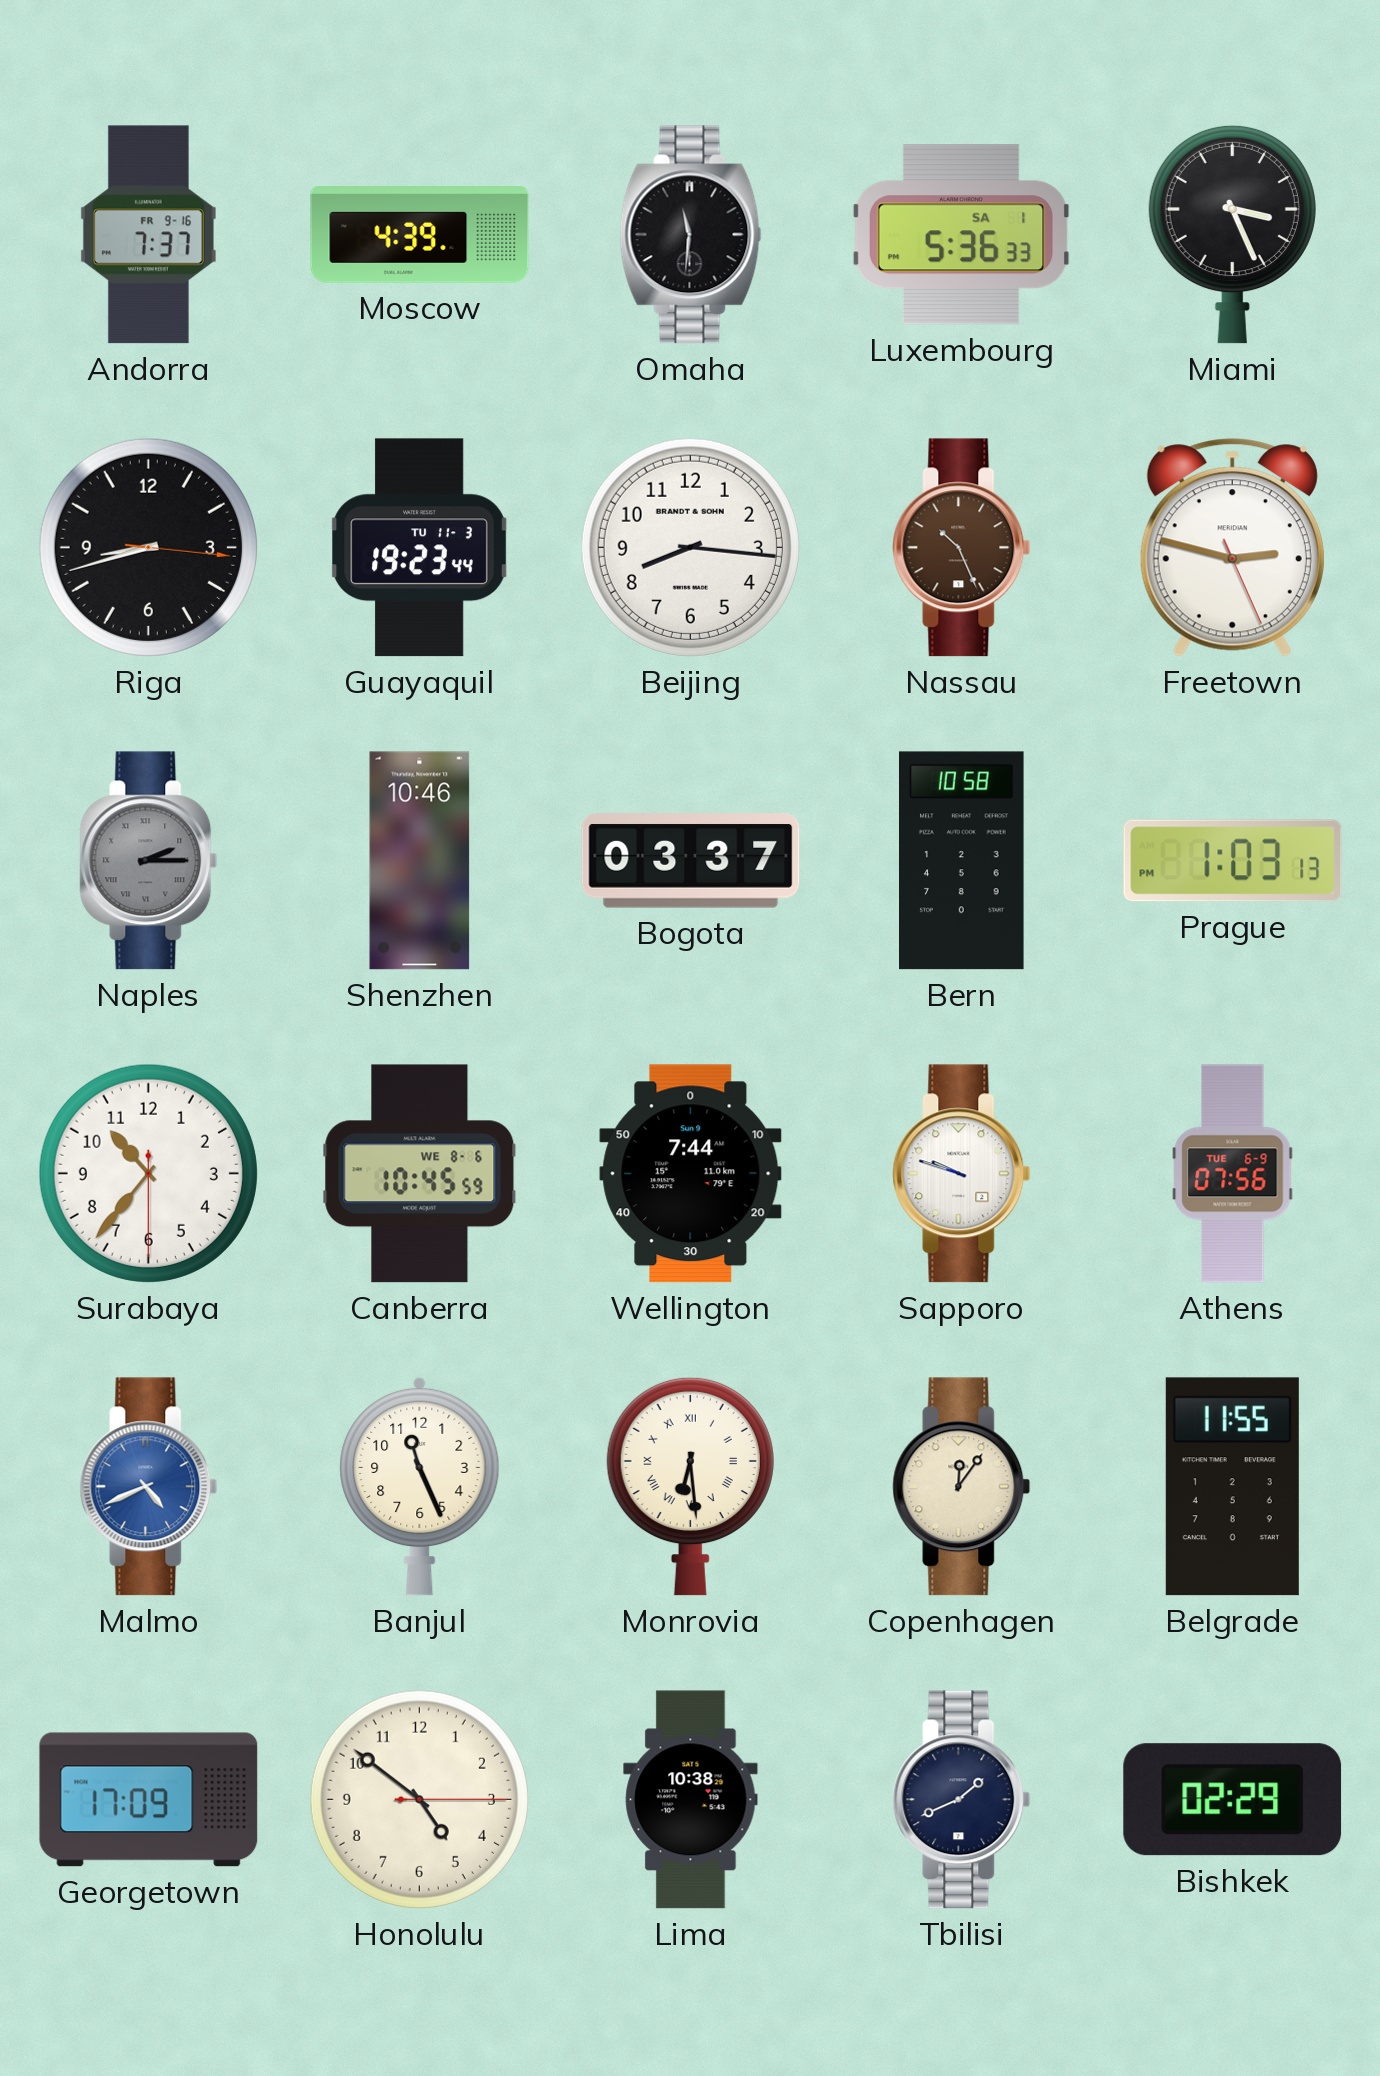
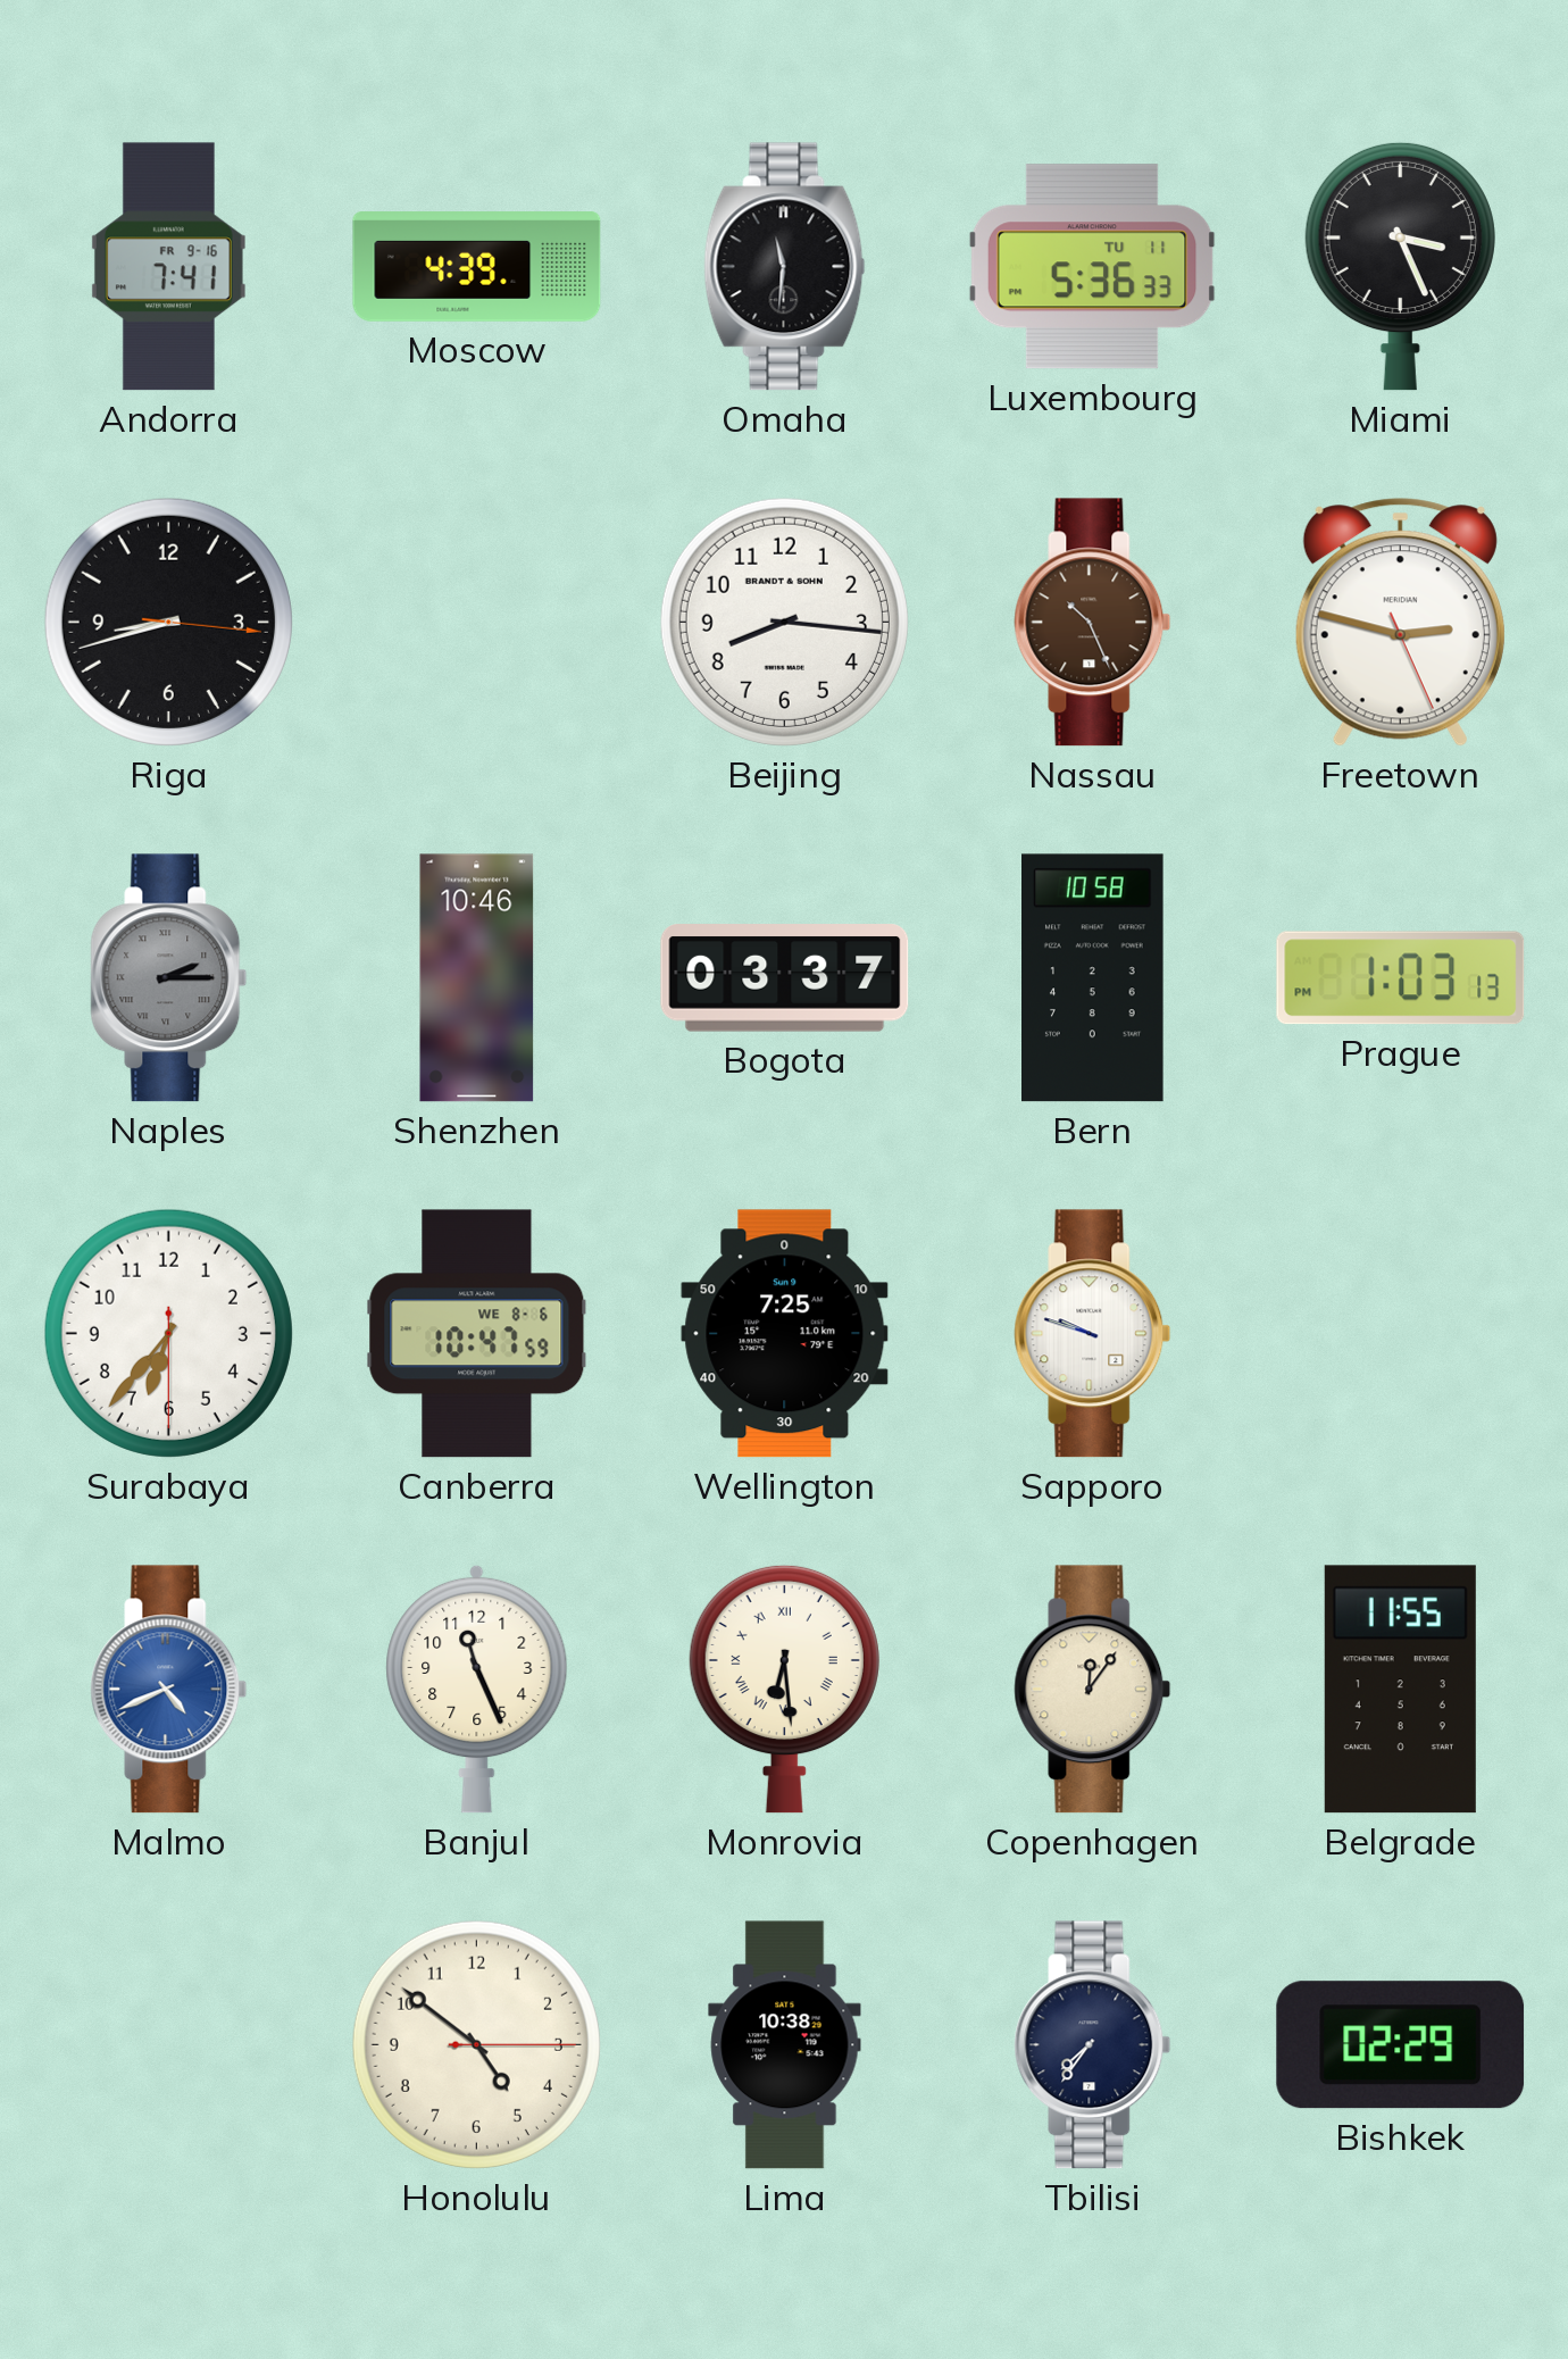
Andorra: 7:37 -> 7:41
Luxembourg date: SA 1 -> TU 11
Guayaquil: 19:23 -> none
Surabaya: 10:36 -> 6:36
Canberra: 10:45 -> 10:47
Wellington: 7:44 -> 7:25
Athens: 07:56 -> none
Georgetown: 17:09 -> none
Tbilisi: 1:41 -> 7:36
